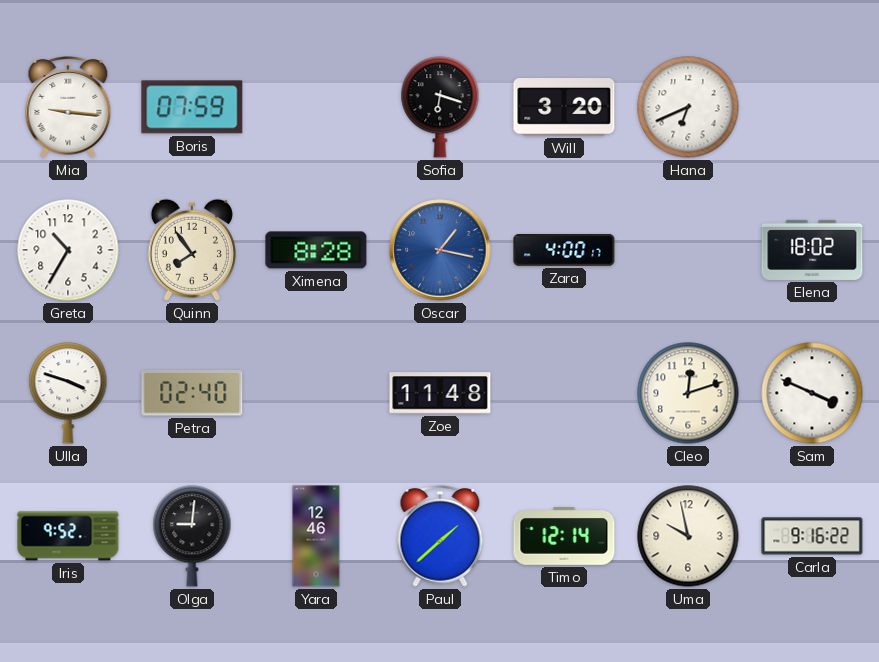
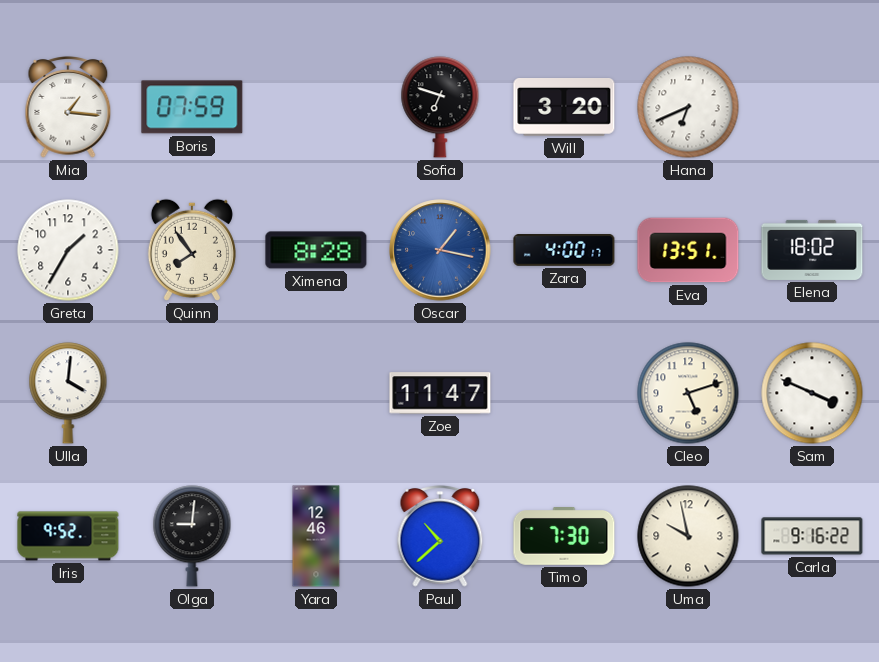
Mia: 9:16 -> 1:16
Sofia: 6:18 -> 6:48
Greta: 10:35 -> 1:35
Eva: none -> 13:51
Ulla: 3:48 -> 4:01
Petra: 02:40 -> none
Zoe: 11:48 -> 11:47
Cleo: 12:12 -> 5:12
Paul: 1:38 -> 10:38
Timo: 12:14 -> 7:30
